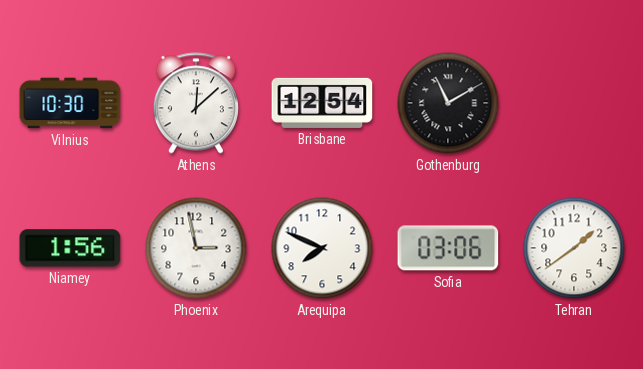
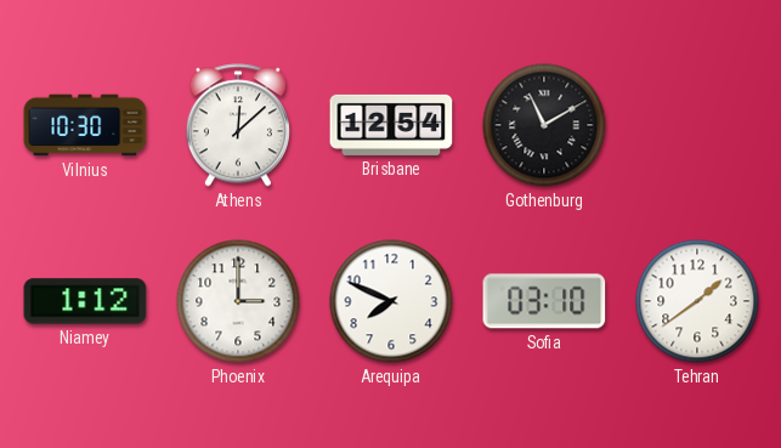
Niamey: 1:56 -> 1:12
Phoenix: 2:58 -> 3:00
Sofia: 03:06 -> 03:10
